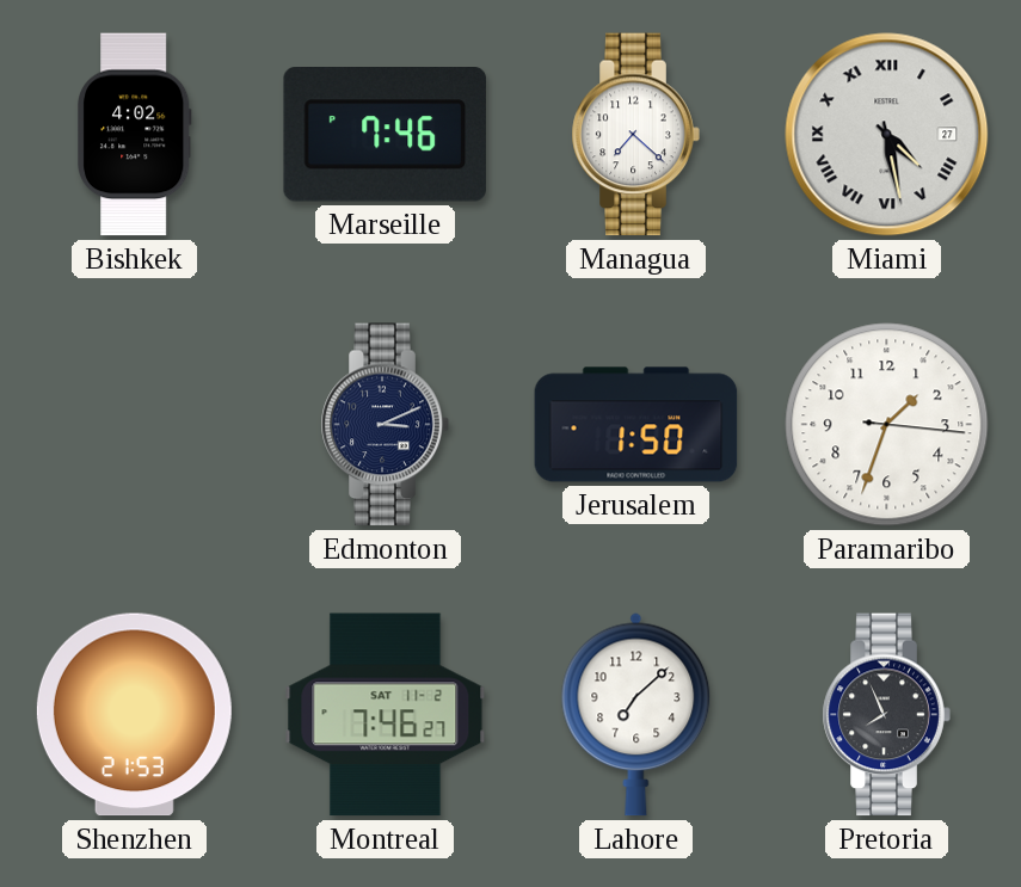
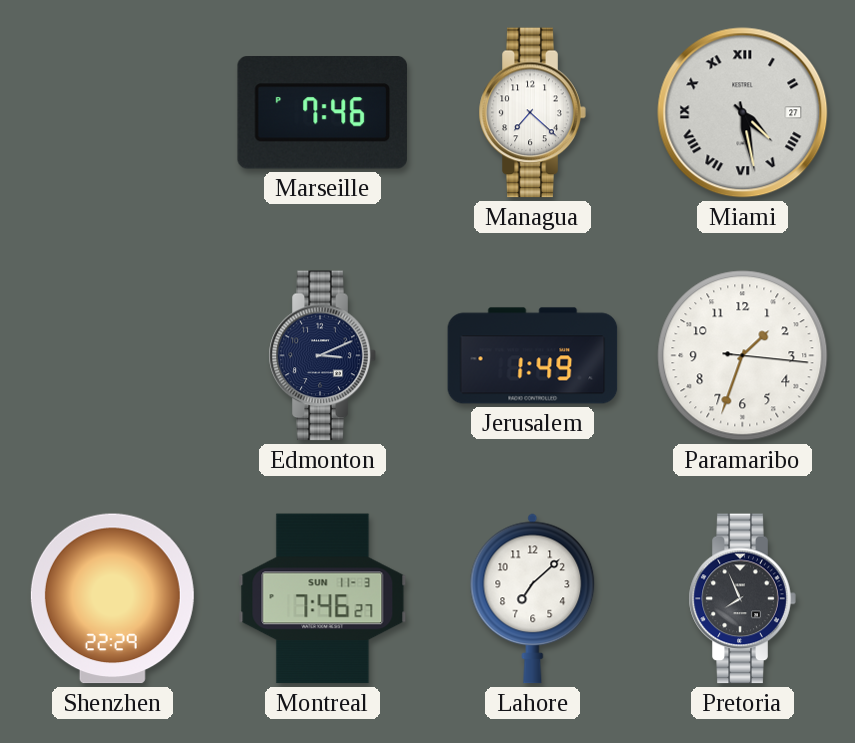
Bishkek: 4:02 -> none
Jerusalem: 1:50 -> 1:49
Shenzhen: 21:53 -> 22:29
Montreal date: SAT 11-2 -> SUN 11-3
